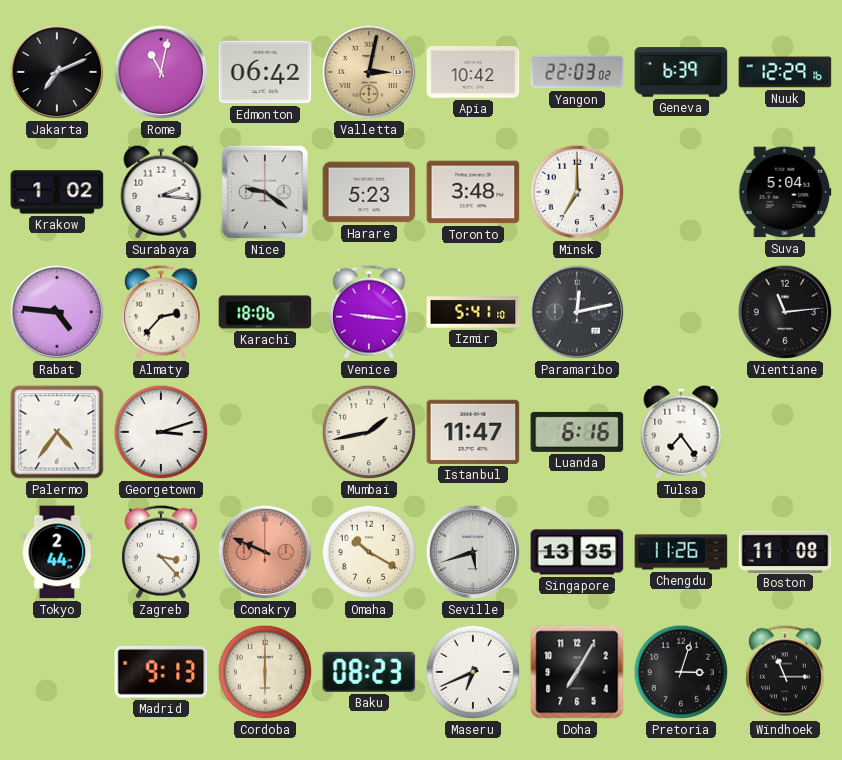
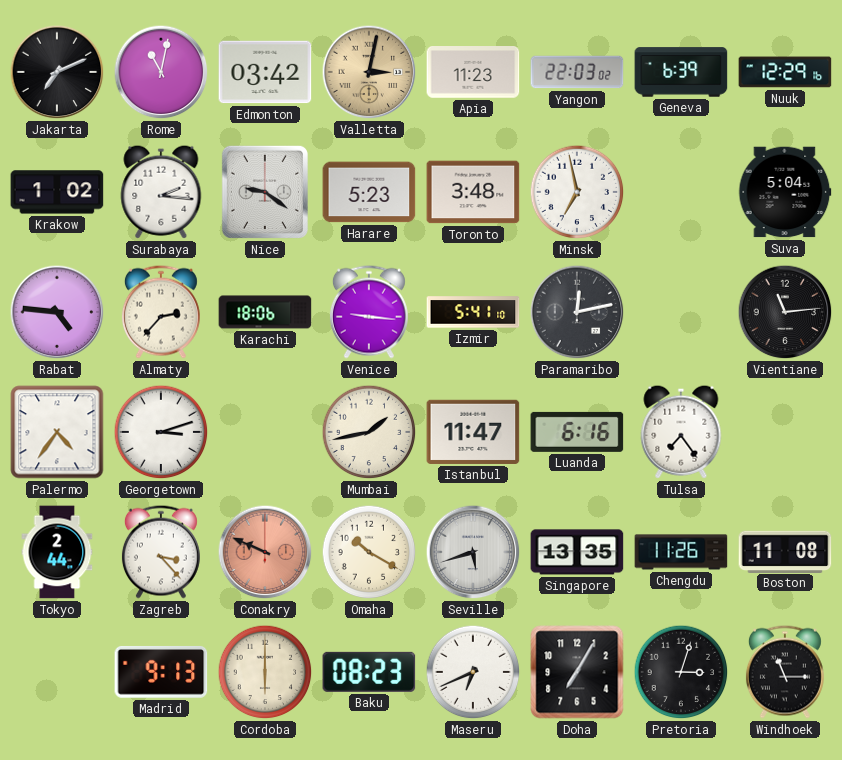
Edmonton: 06:42 -> 03:42
Apia: 10:42 -> 11:23
Minsk: 7:00 -> 6:58
